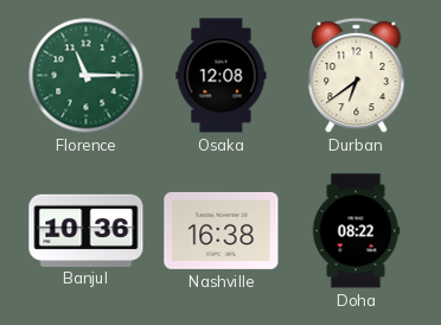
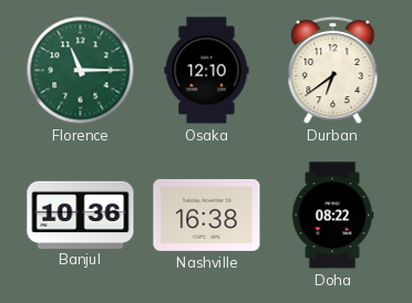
Osaka: 12:08 -> 12:10
